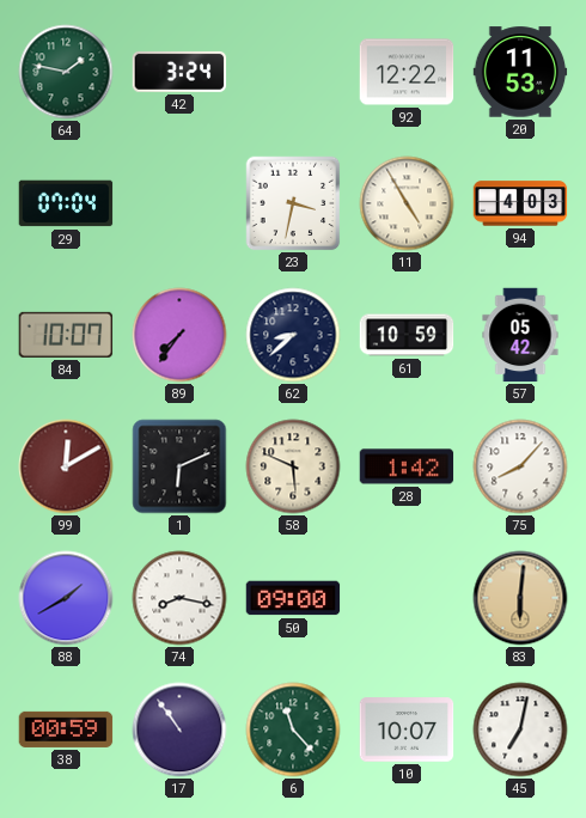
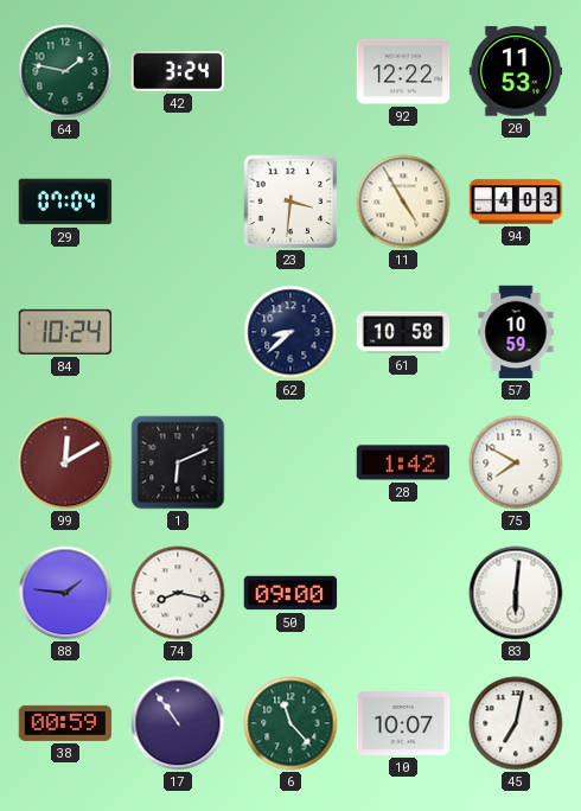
23: 3:32 -> 3:31
84: 10:07 -> 10:24
89: 7:36 -> none
61: 10:59 -> 10:58
57: 05:42 -> 10:59
58: 5:49 -> none
75: 8:07 -> 7:50
88: 1:40 -> 1:46
83 dial: champagne -> white
